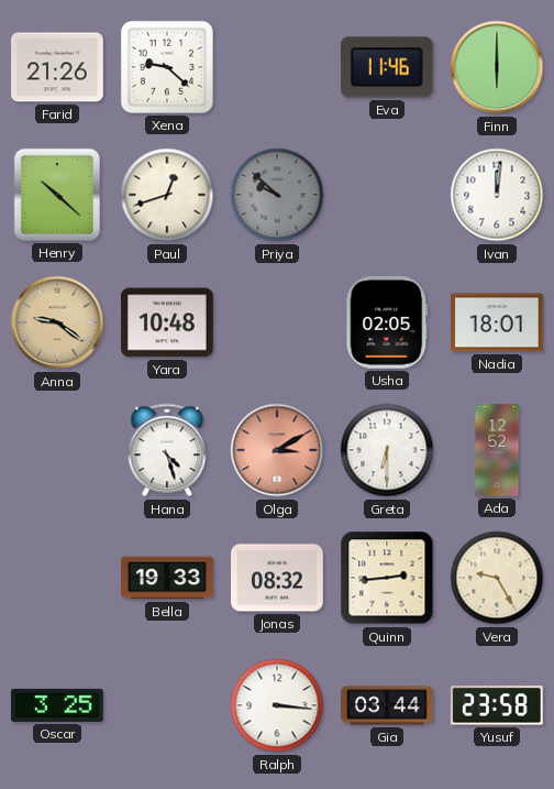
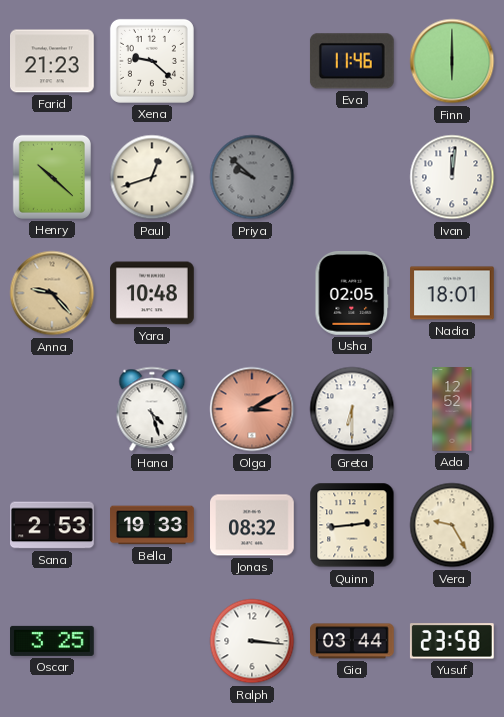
Farid: 21:26 -> 21:23
Anna: 9:21 -> 9:23
Sana: none -> 2:53
